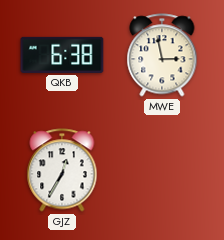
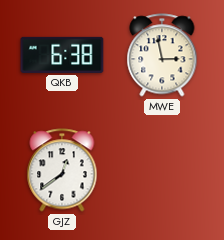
GJZ: 12:35 -> 12:39
